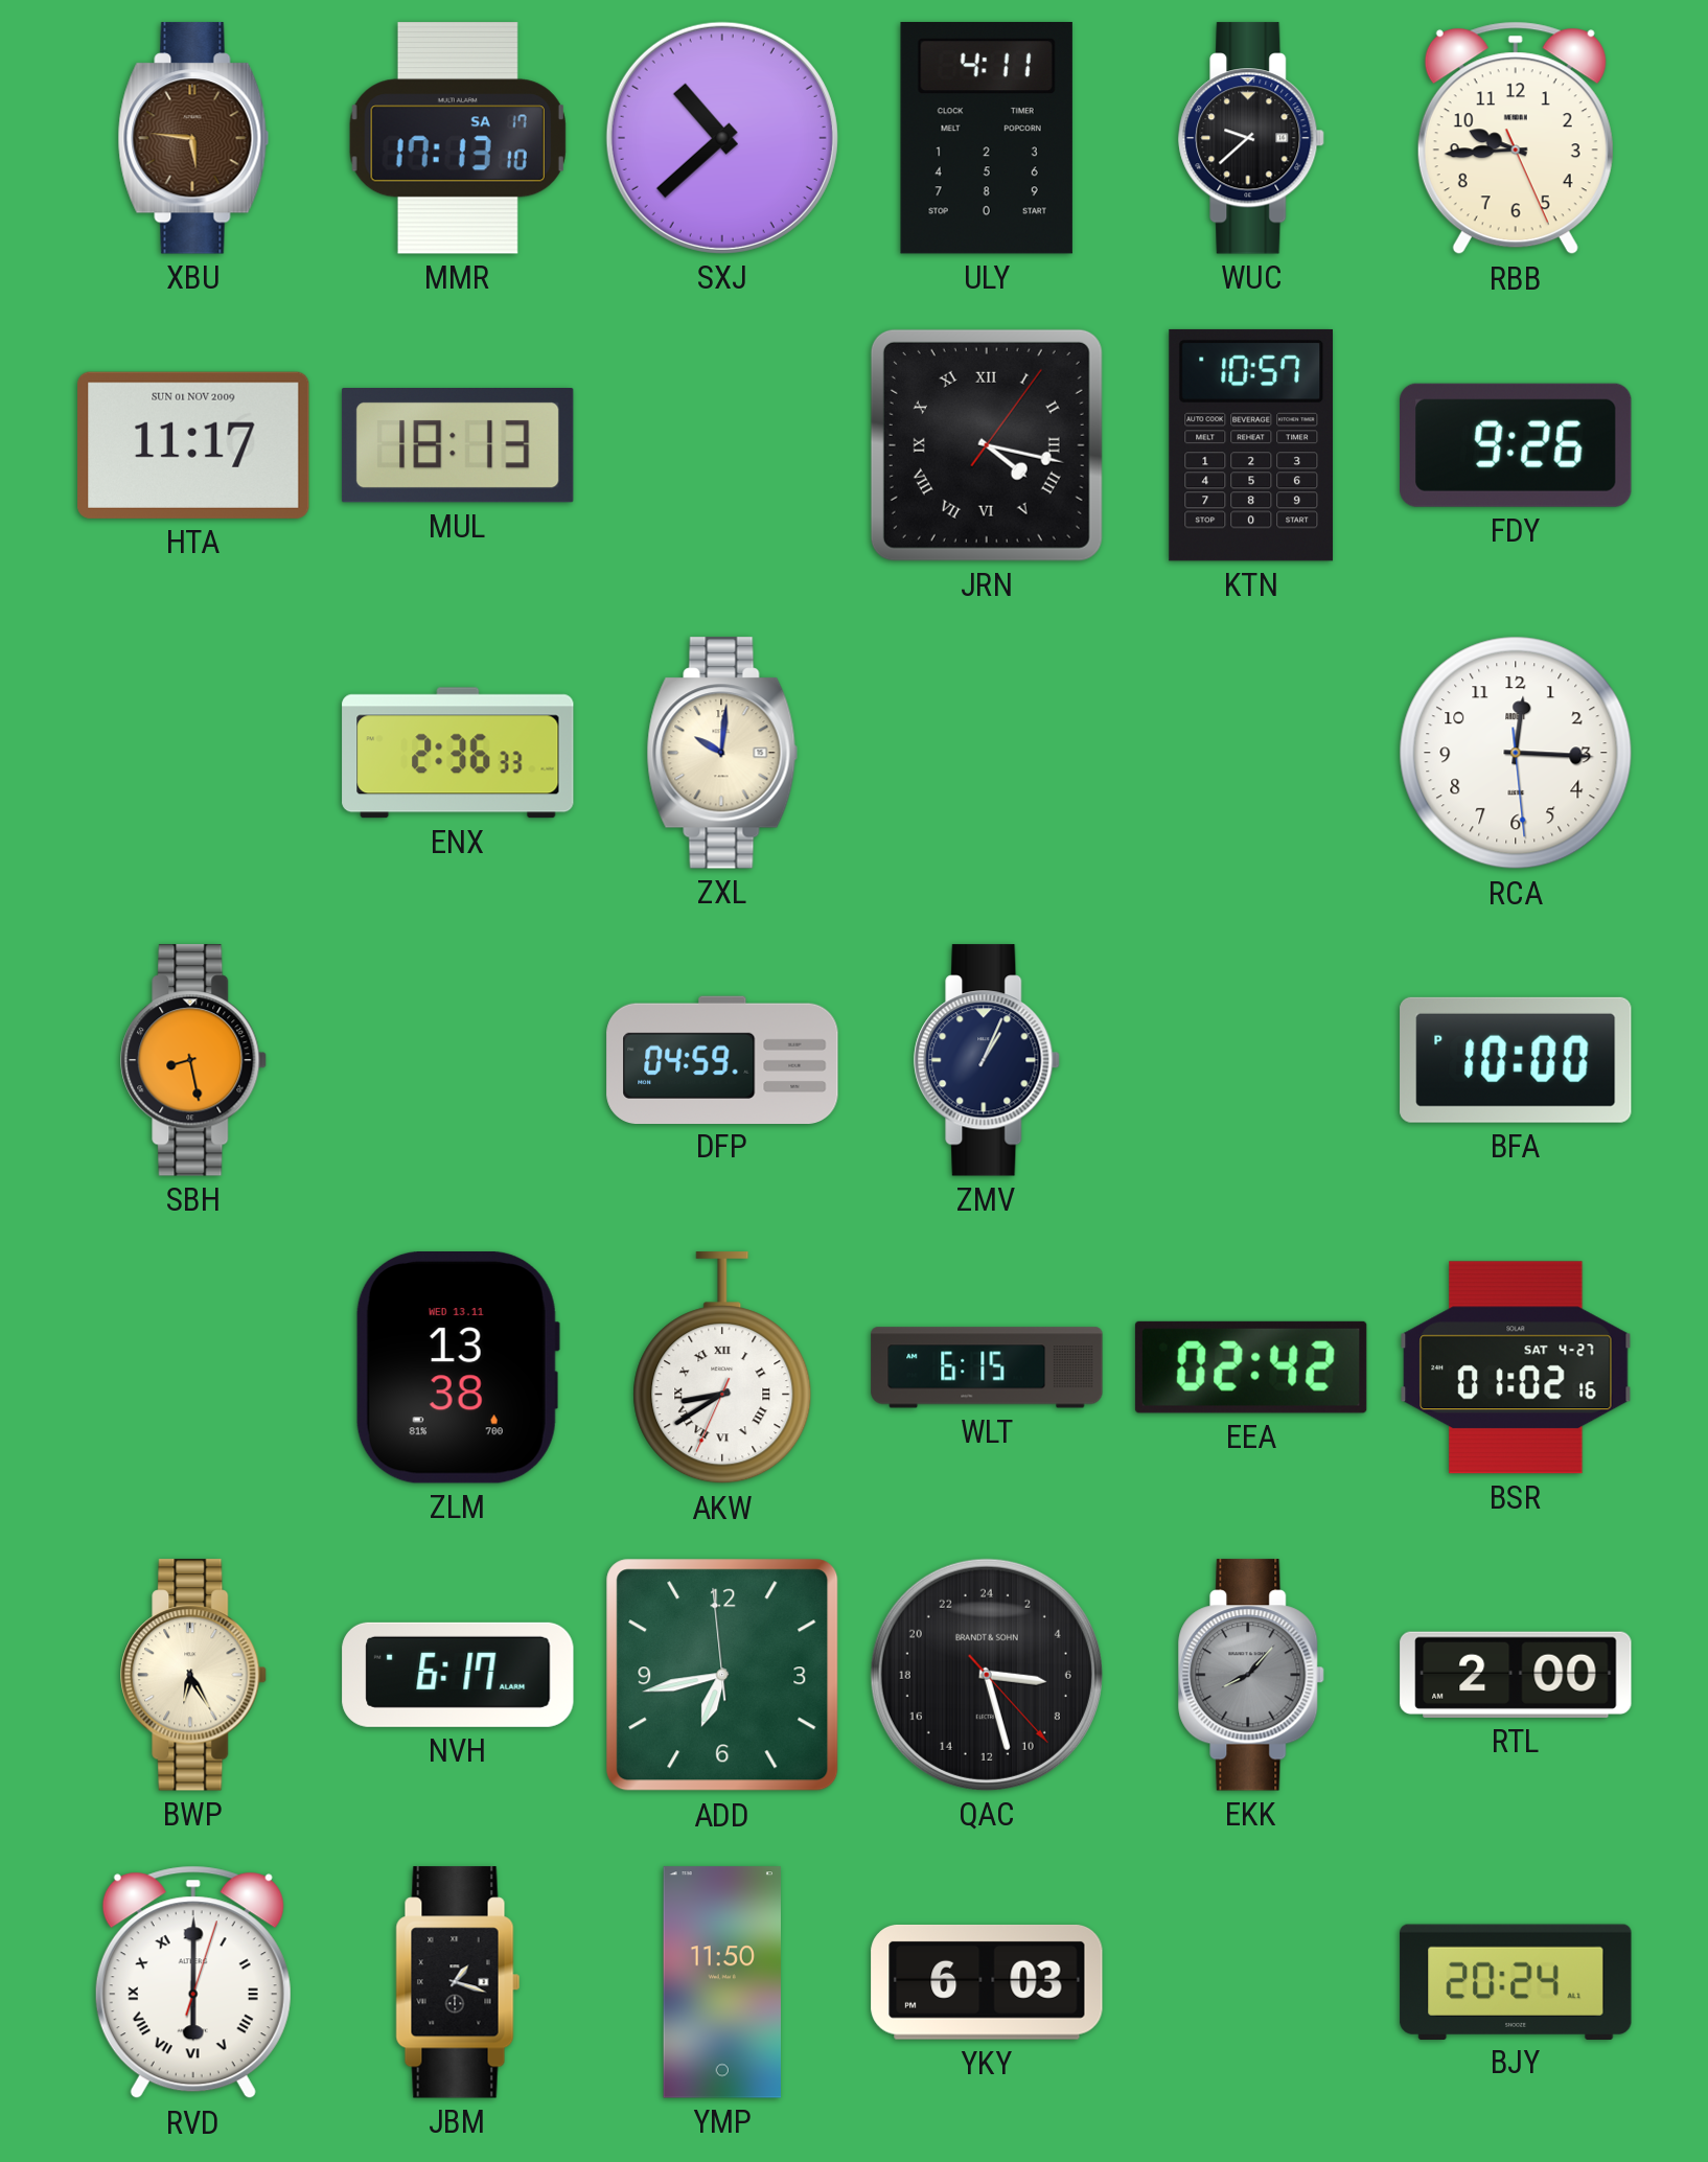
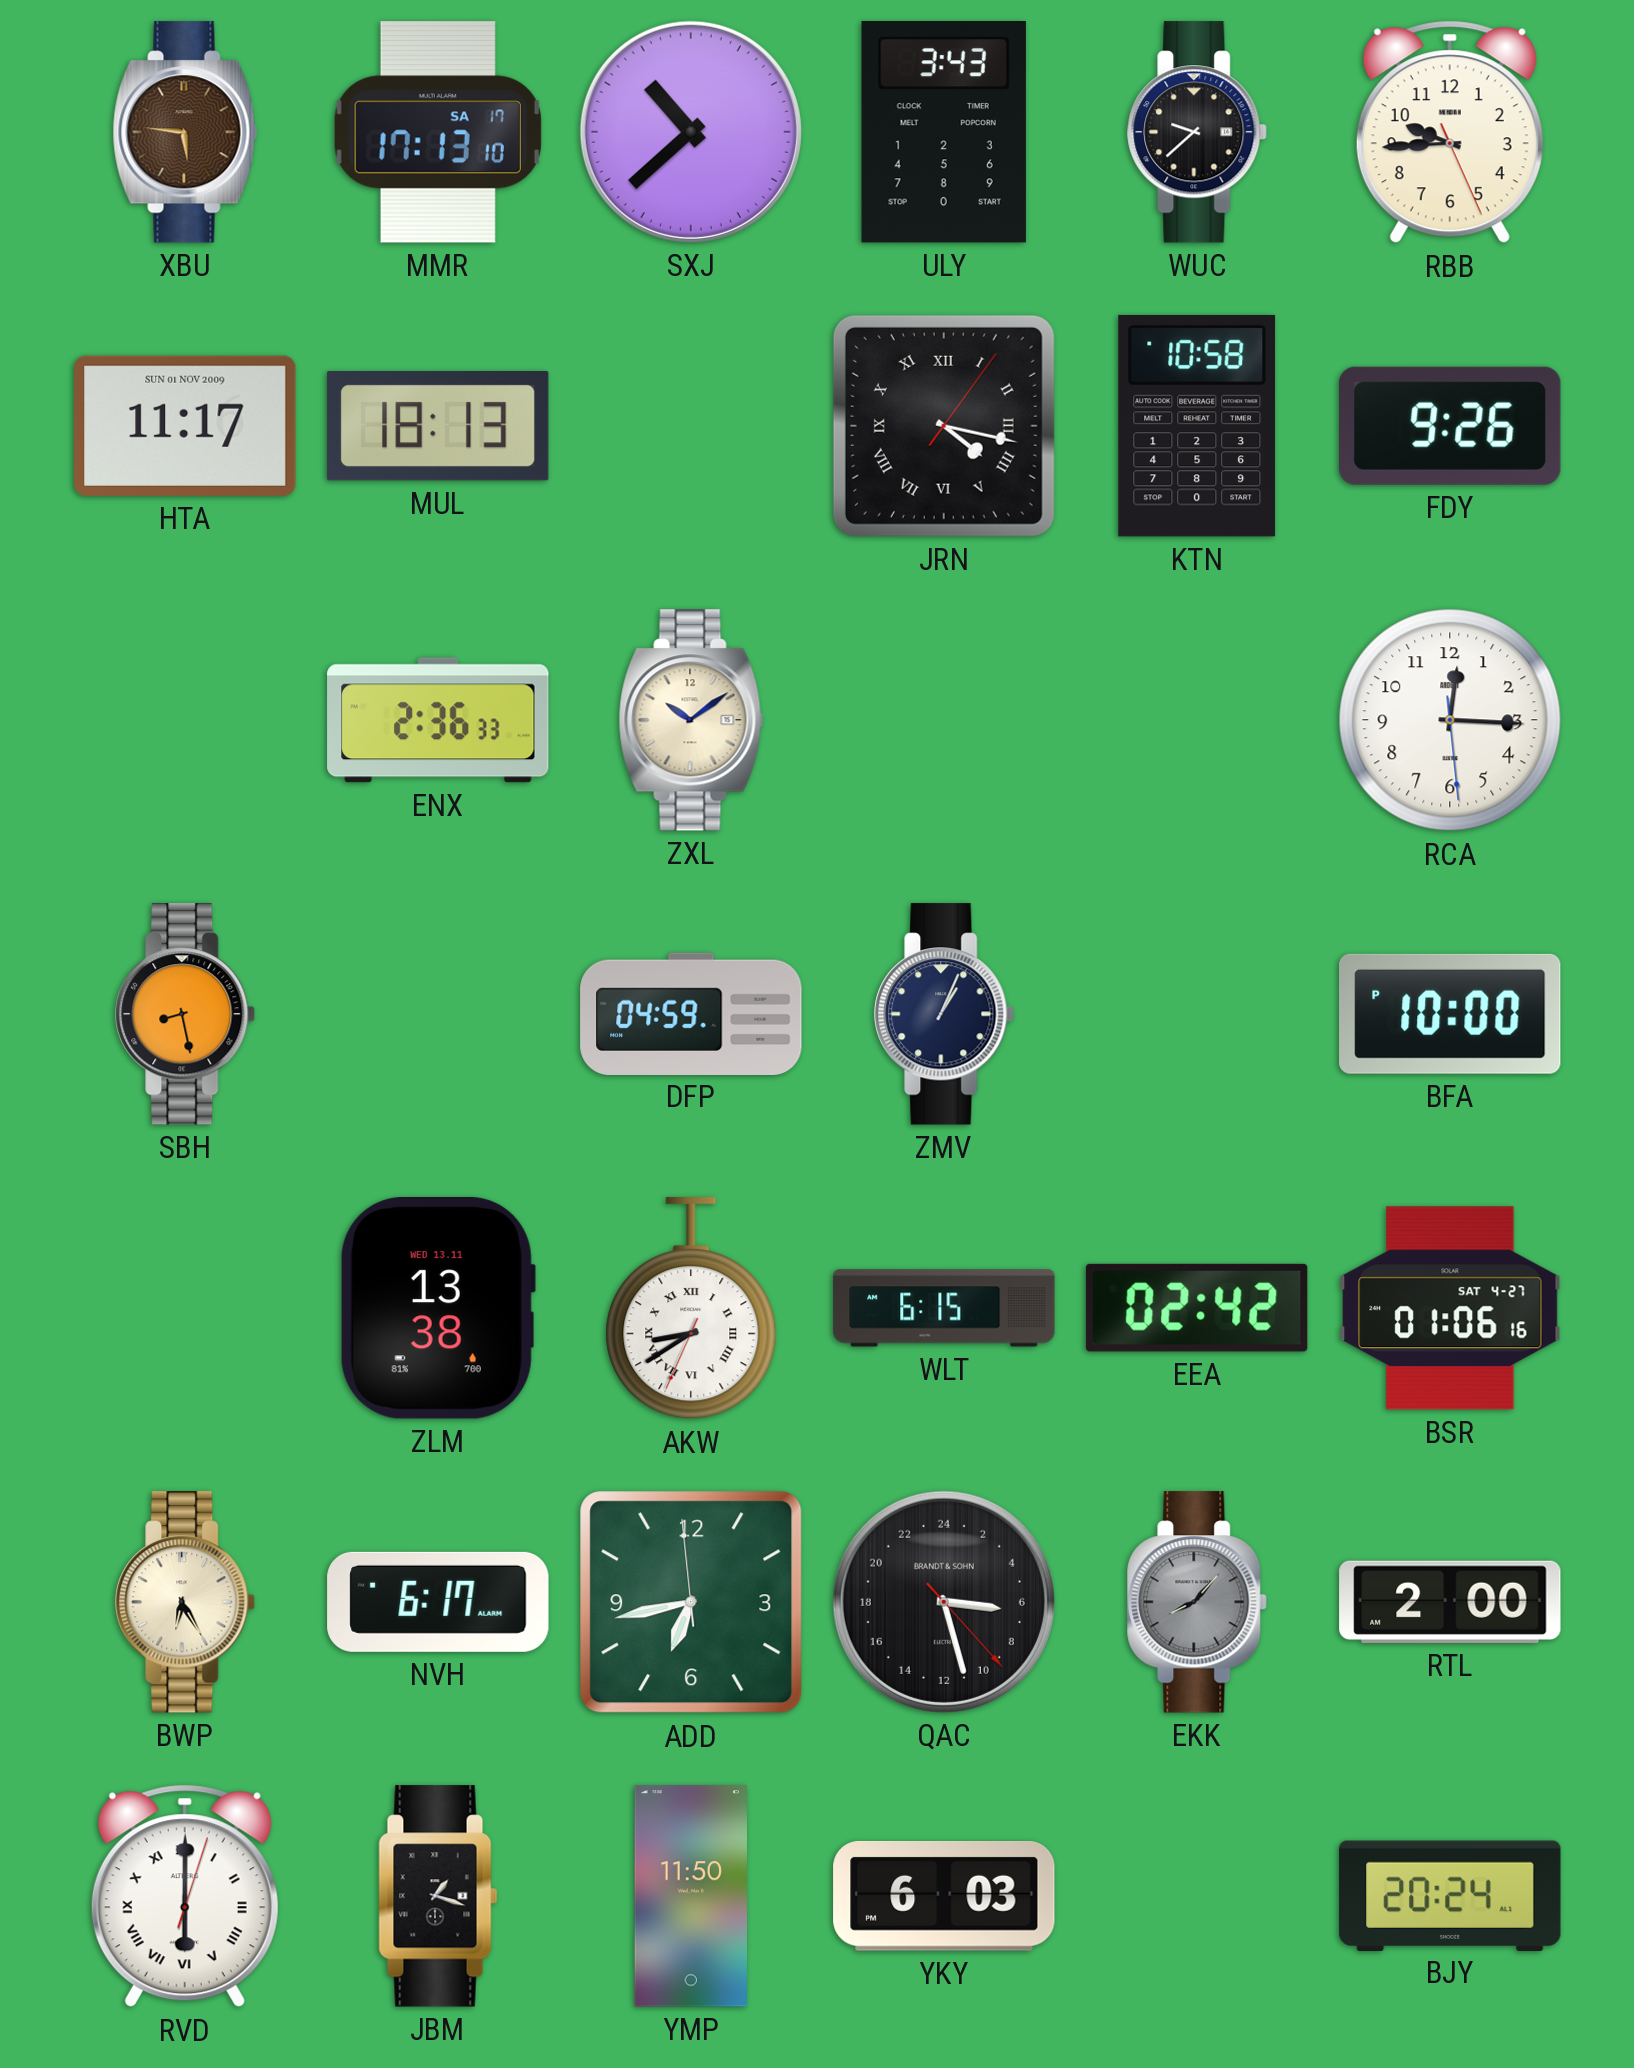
ULY: 4:11 -> 3:43
KTN: 10:57 -> 10:58
ZXL: 10:01 -> 10:09
BSR: 01:02 -> 01:06
